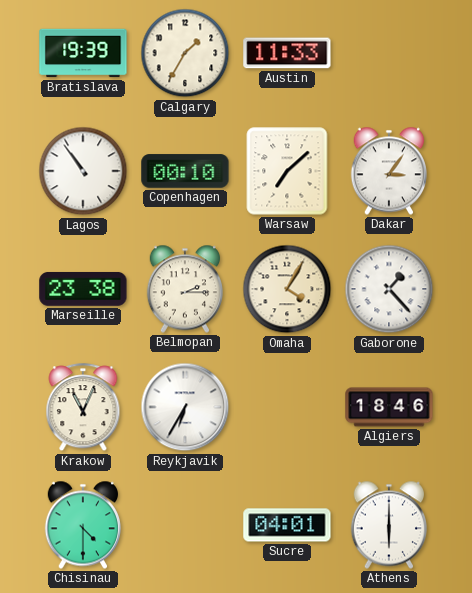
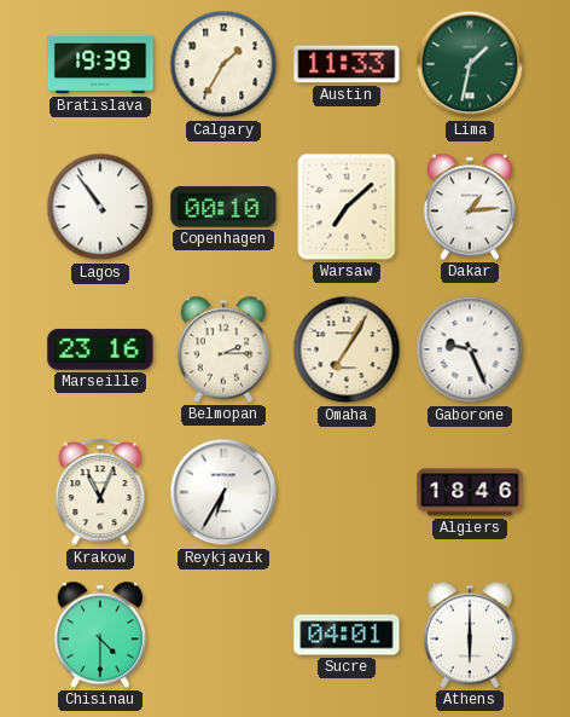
Lima: none -> 1:32
Dakar: 3:06 -> 1:14
Marseille: 23:38 -> 23:16
Omaha: 4:05 -> 7:05
Gaborone: 1:23 -> 9:26
